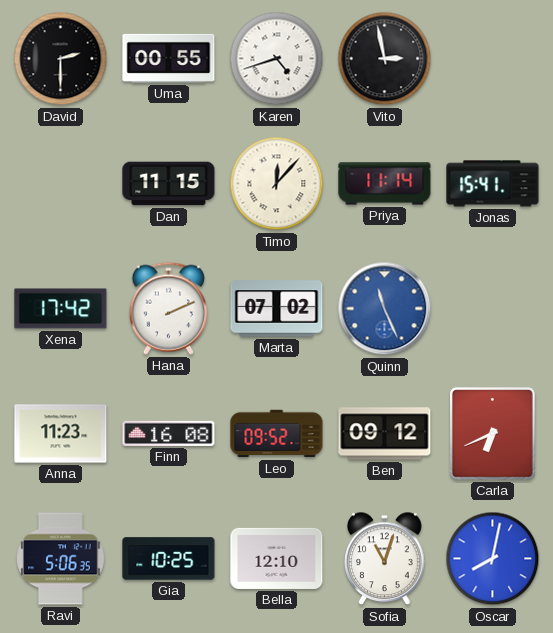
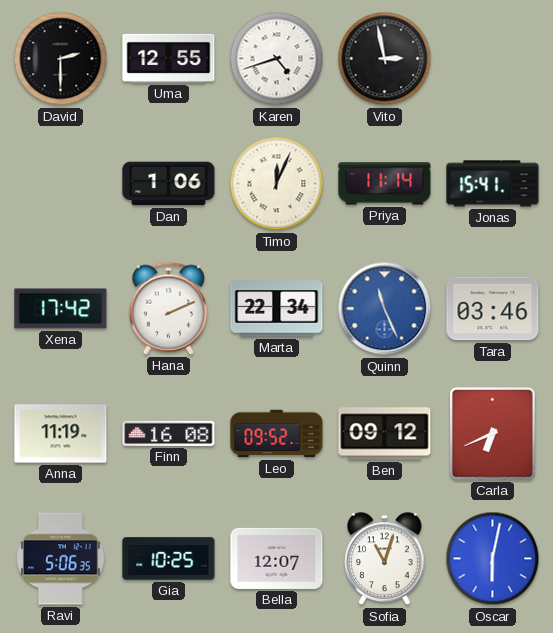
Uma: 00:55 -> 12:55
Dan: 11:15 -> 1:06
Timo: 12:07 -> 12:04
Marta: 07:02 -> 22:34
Tara: none -> 03:46
Anna: 11:23 -> 11:19
Bella: 12:10 -> 12:07
Oscar: 8:02 -> 6:02
